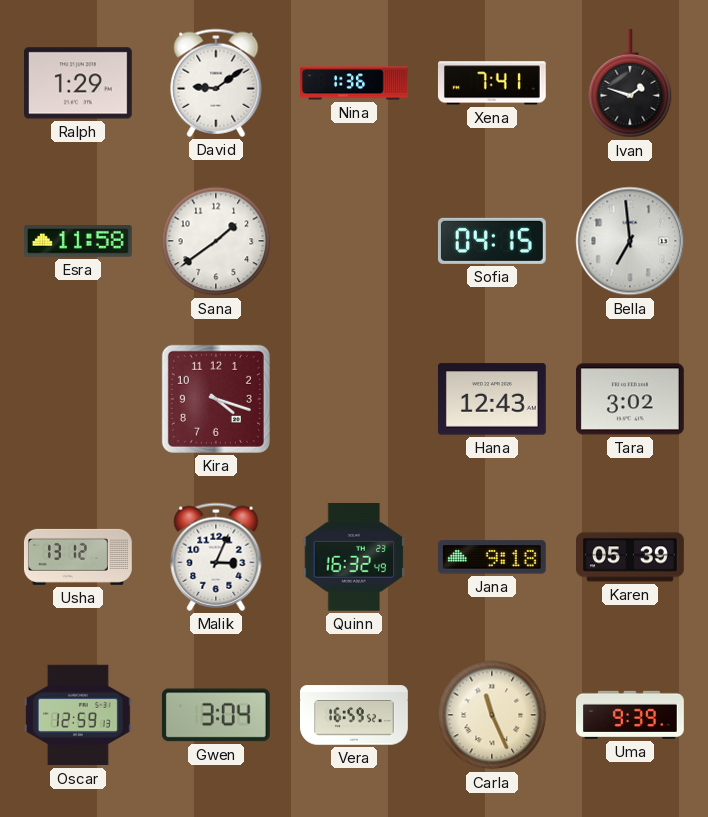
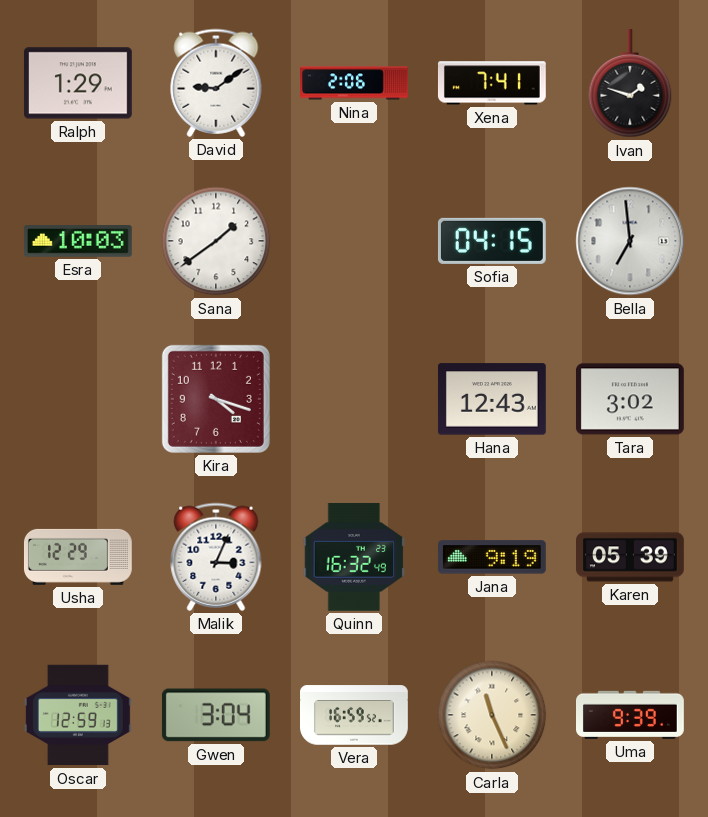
Nina: 1:36 -> 2:06
Esra: 11:58 -> 10:03
Usha: 13:12 -> 12:29
Jana: 9:18 -> 9:19
